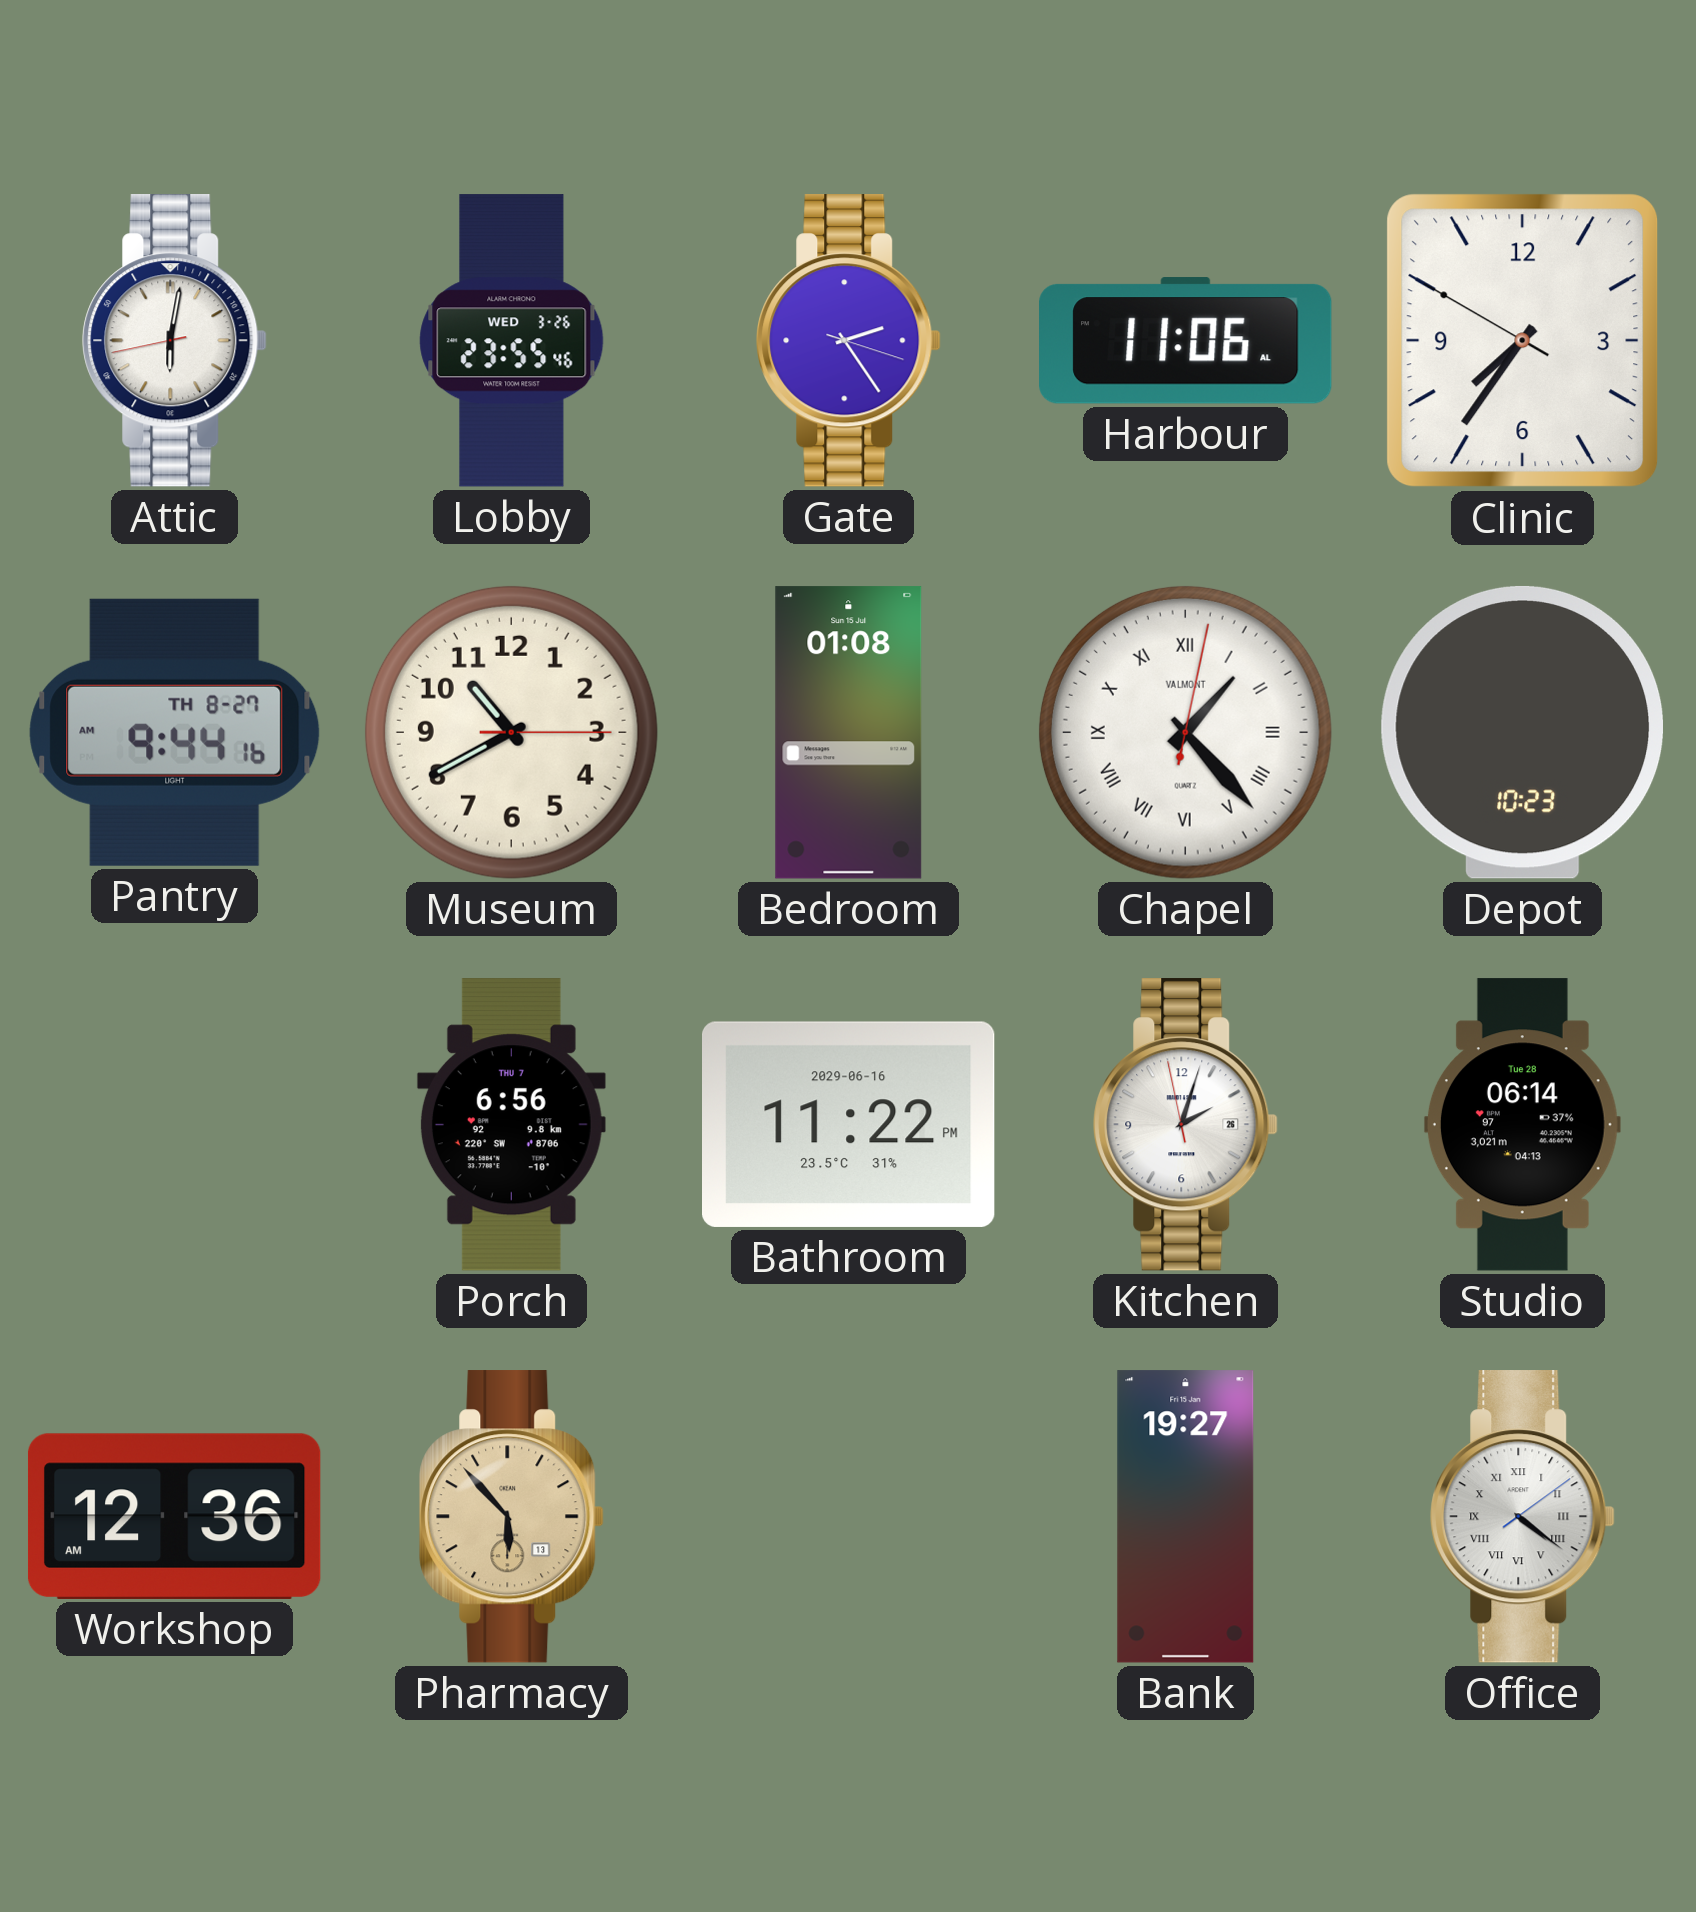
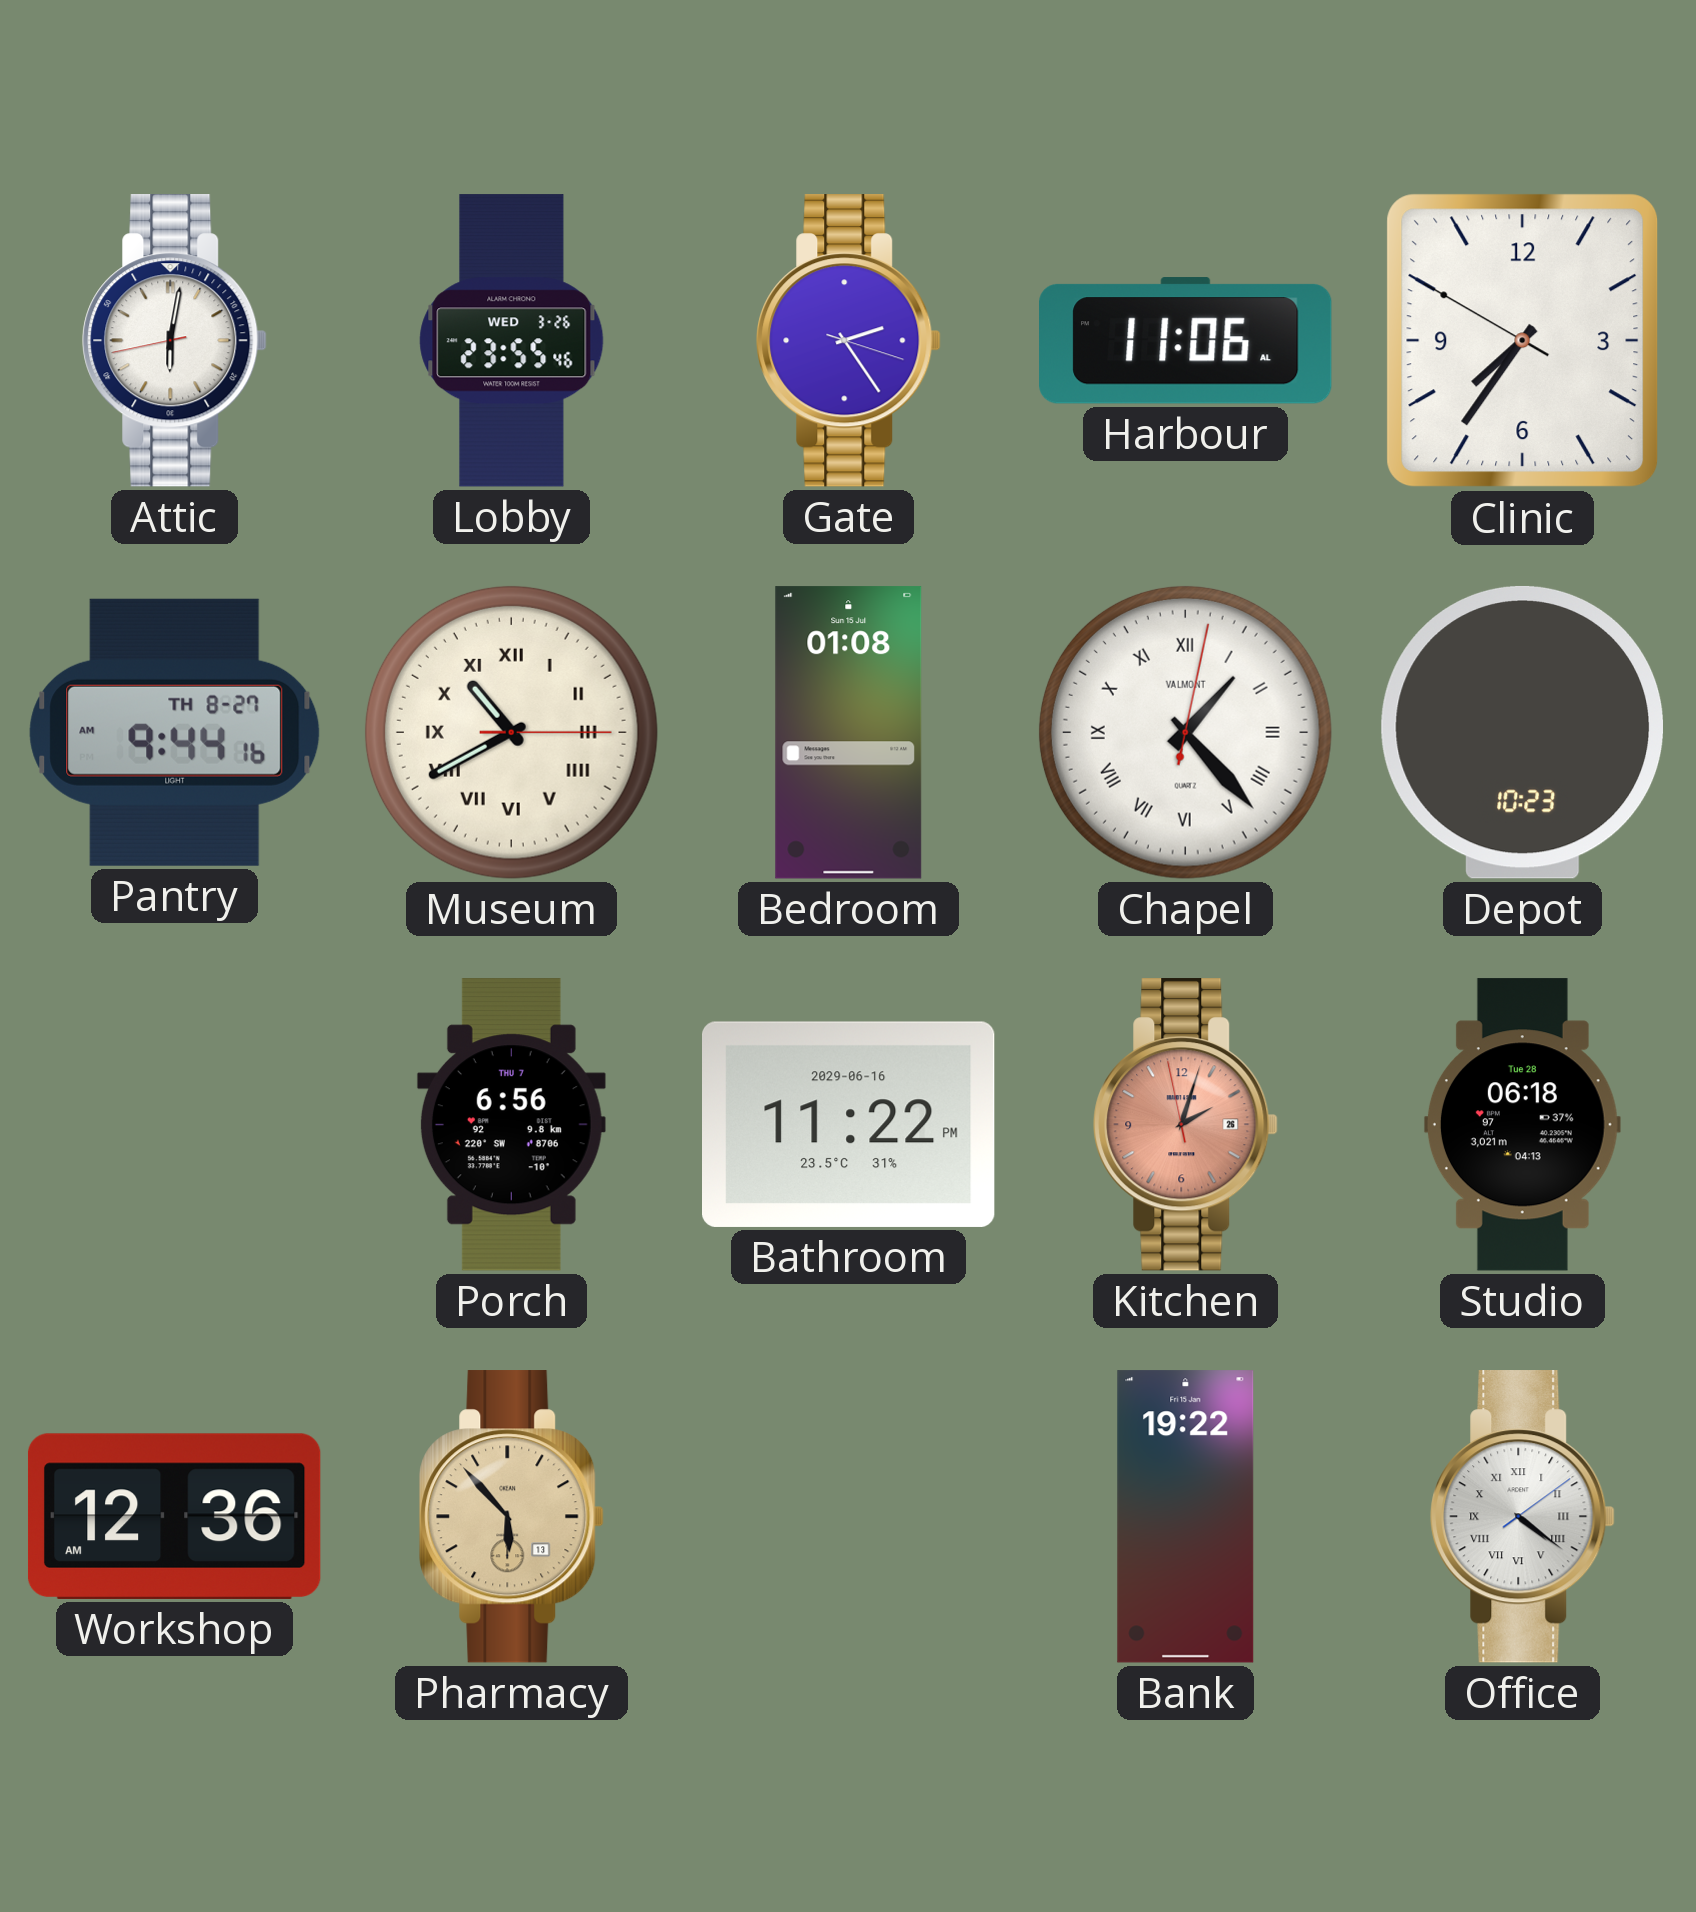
Museum numerals: Arabic -> Roman
Kitchen dial: white -> salmon
Studio: 06:14 -> 06:18
Bank: 19:27 -> 19:22
